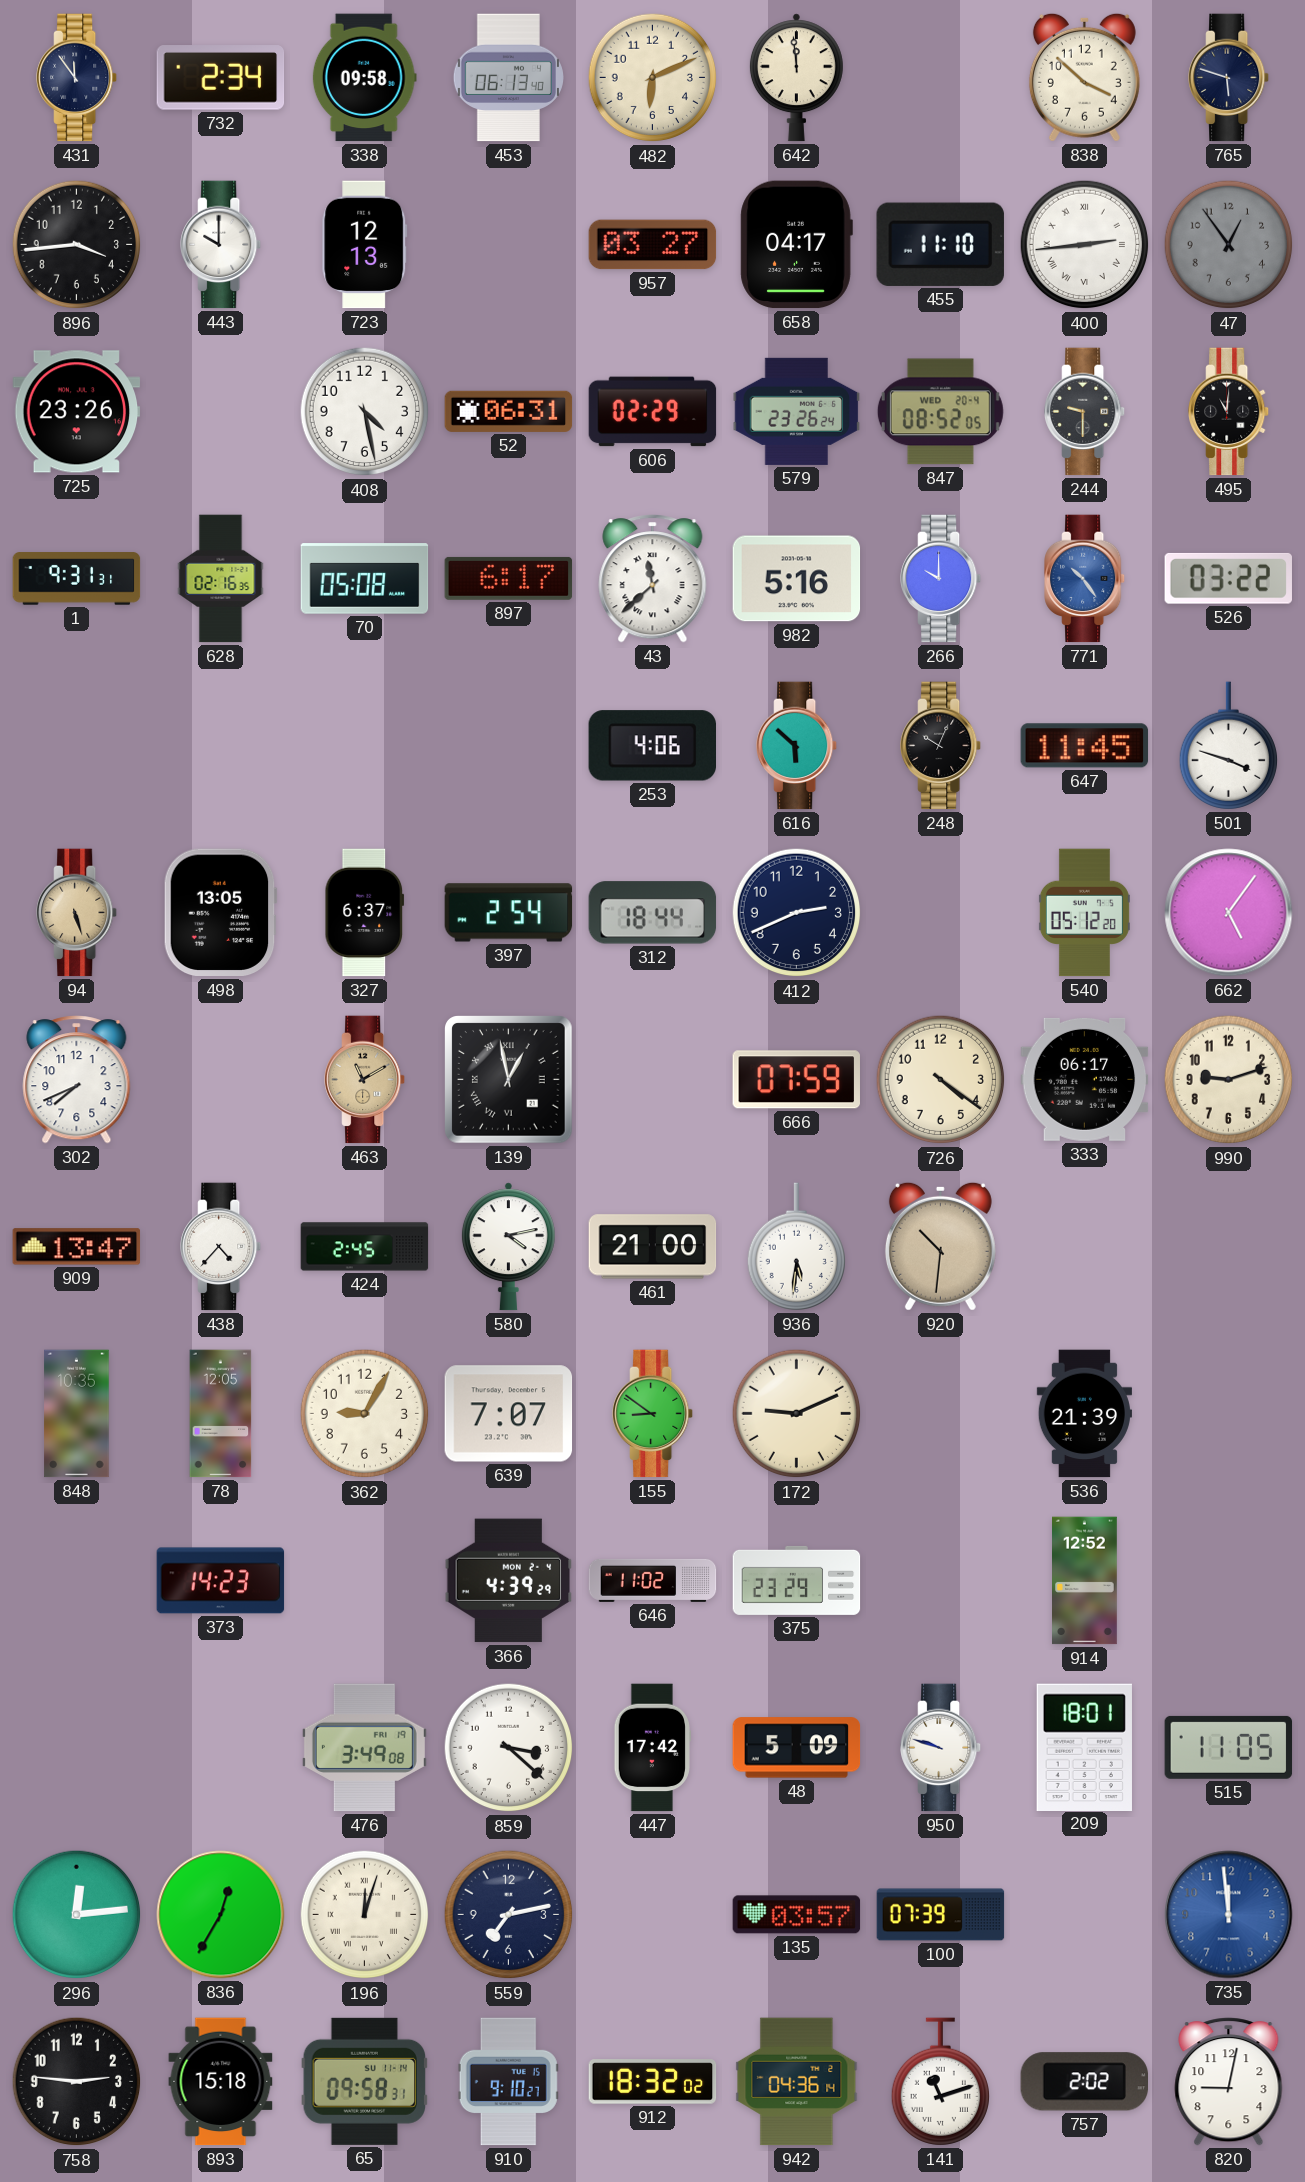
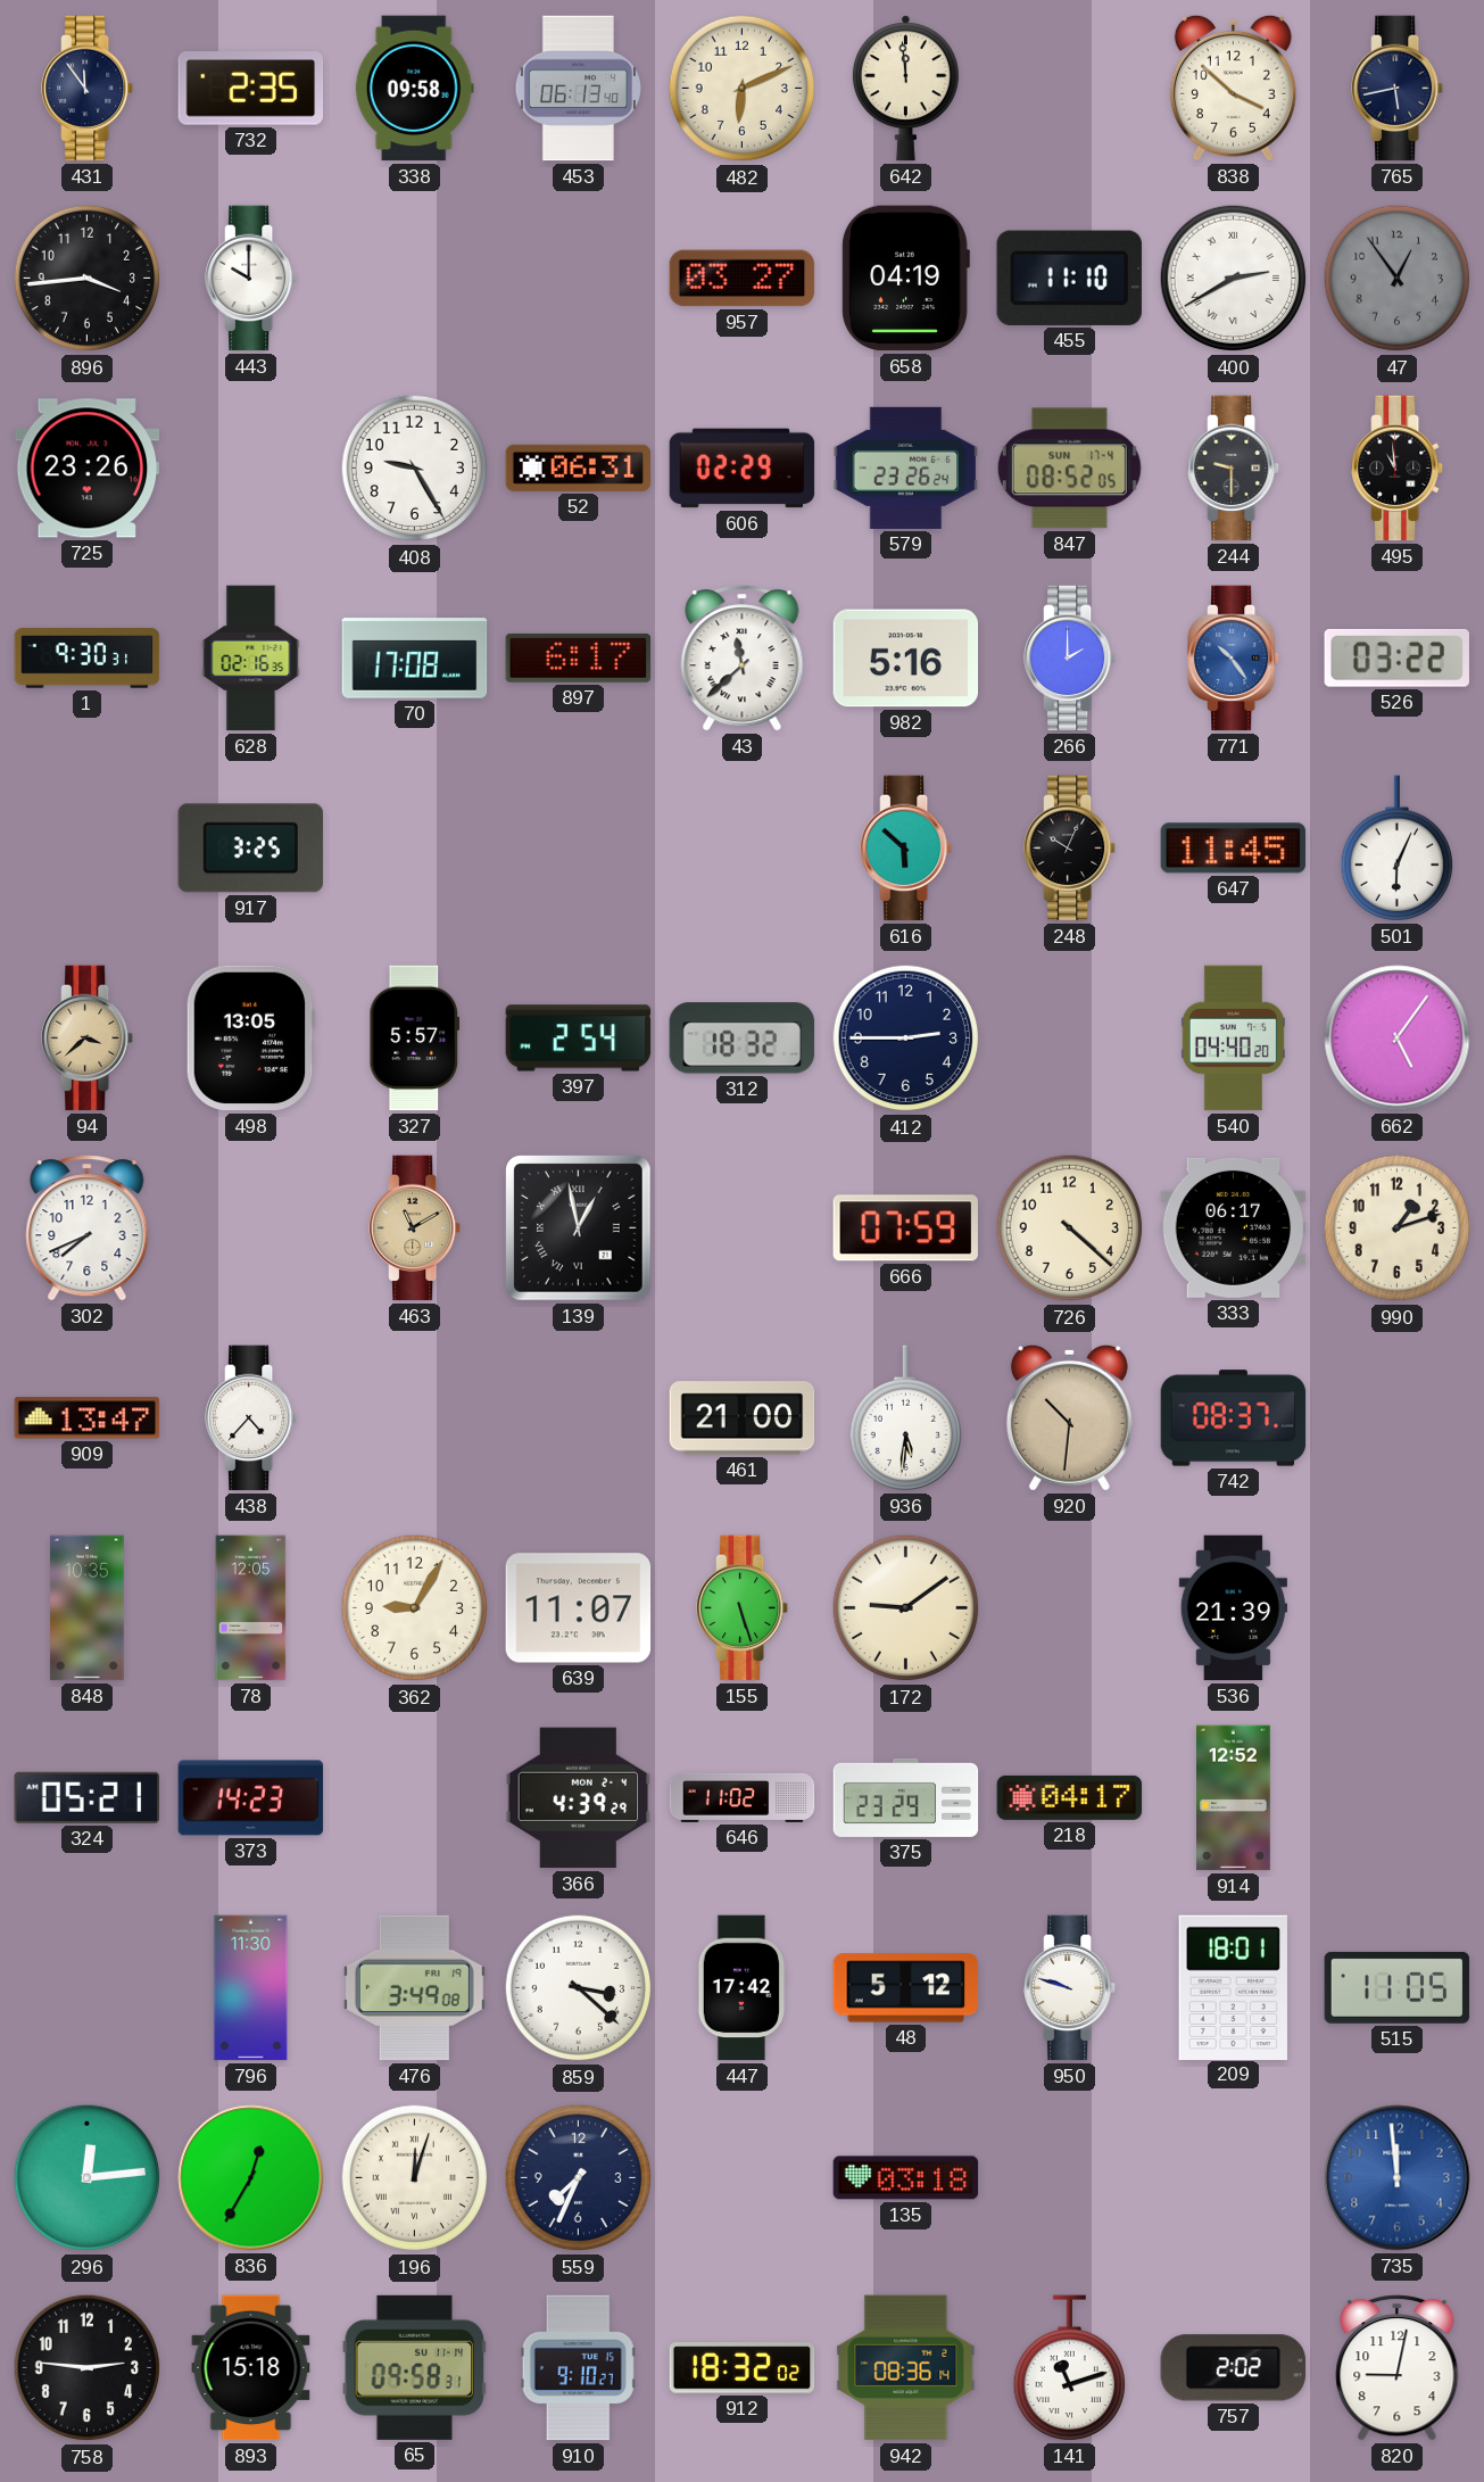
732: 2:34 -> 2:35
765: 5:48 -> 5:43
723: 12:13 -> none
658: 04:17 -> 04:19
400: 2:44 -> 2:40
408: 4:28 -> 9:25
847 date: WED 20-4 -> SUN 17-4
495: 11:01 -> 10:59
1: 9:31 -> 9:30
70: 05:08 -> 17:08
266: 10:00 -> 2:00
917: none -> 3:25
253: 4:06 -> none
501: 3:48 -> 6:04
94: 5:27 -> 3:38
327: 6:37 -> 5:57
312: 18:44 -> 18:32
412: 2:41 -> 2:45
540: 05:12 -> 04:40
726: 4:21 -> 4:22
990: 9:12 -> 1:12
424: 2:45 -> none
580: 4:13 -> none
742: none -> 08:37
639: 7:07 -> 11:07
155: 8:51 -> 5:27
172: 9:11 -> 9:09
324: none -> 05:21
218: none -> 04:17
796: none -> 11:30
48: 5:09 -> 5:12
559: 7:13 -> 7:34
135: 03:57 -> 03:18
100: 07:39 -> none
942: 04:36 -> 08:36
